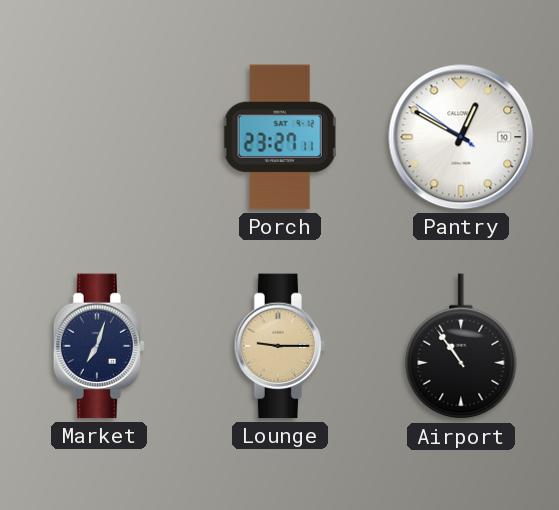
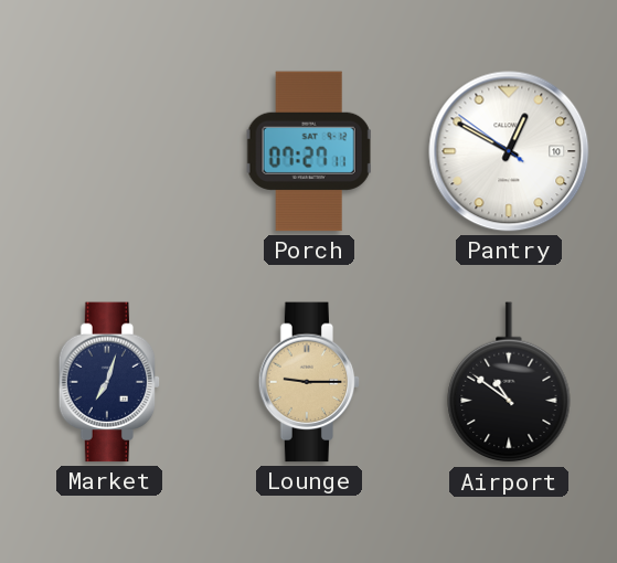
Porch: 23:27 -> 07:27
Airport: 10:54 -> 10:51
